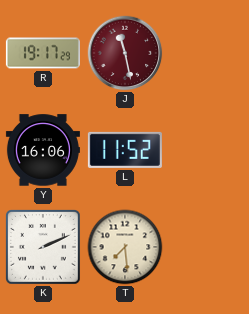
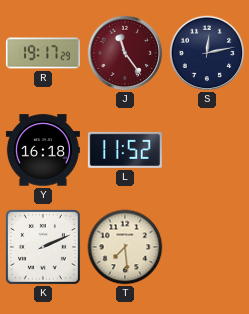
J: 11:28 -> 11:24
S: none -> 12:13
Y: 16:06 -> 16:18
